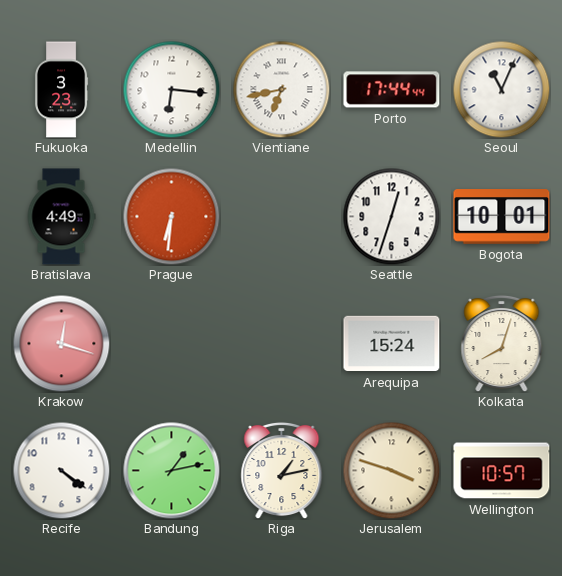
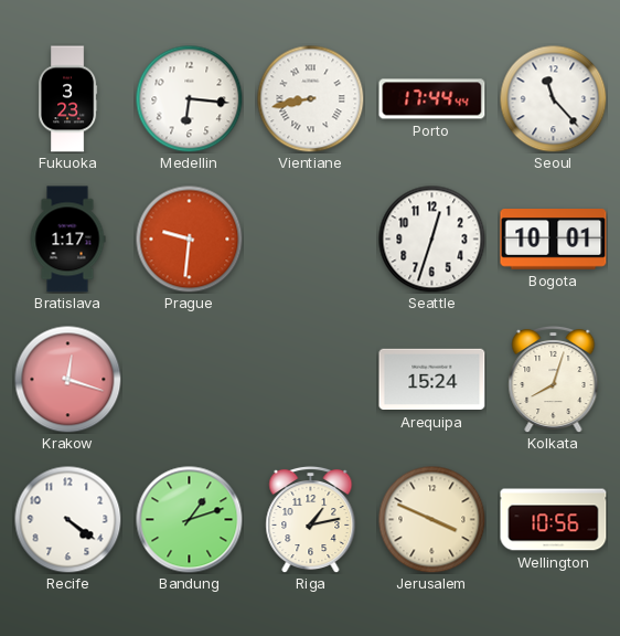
Vientiane: 6:43 -> 8:43
Seoul: 11:04 -> 11:23
Bratislava: 4:49 -> 1:17
Prague: 6:31 -> 9:31
Bandung: 1:13 -> 1:12
Jerusalem: 3:48 -> 3:49
Wellington: 10:57 -> 10:56
